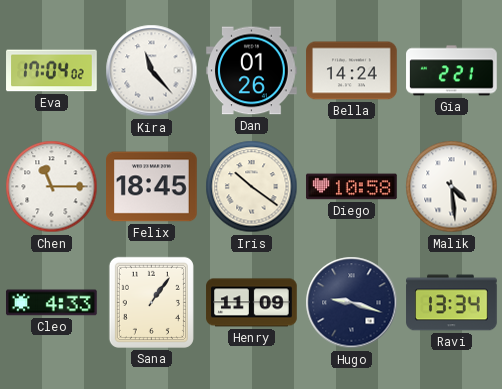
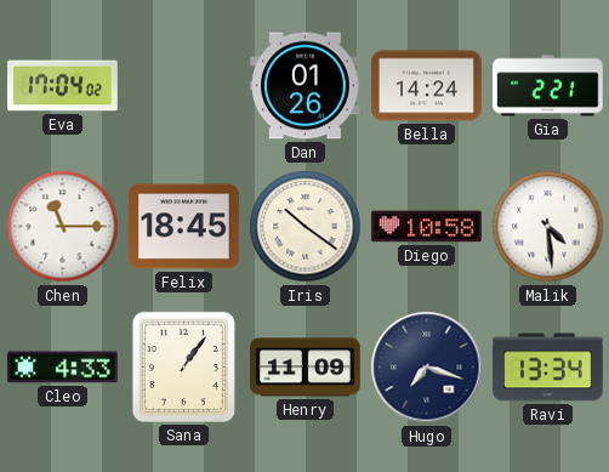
Kira: 11:23 -> none
Hugo: 9:18 -> 7:18
